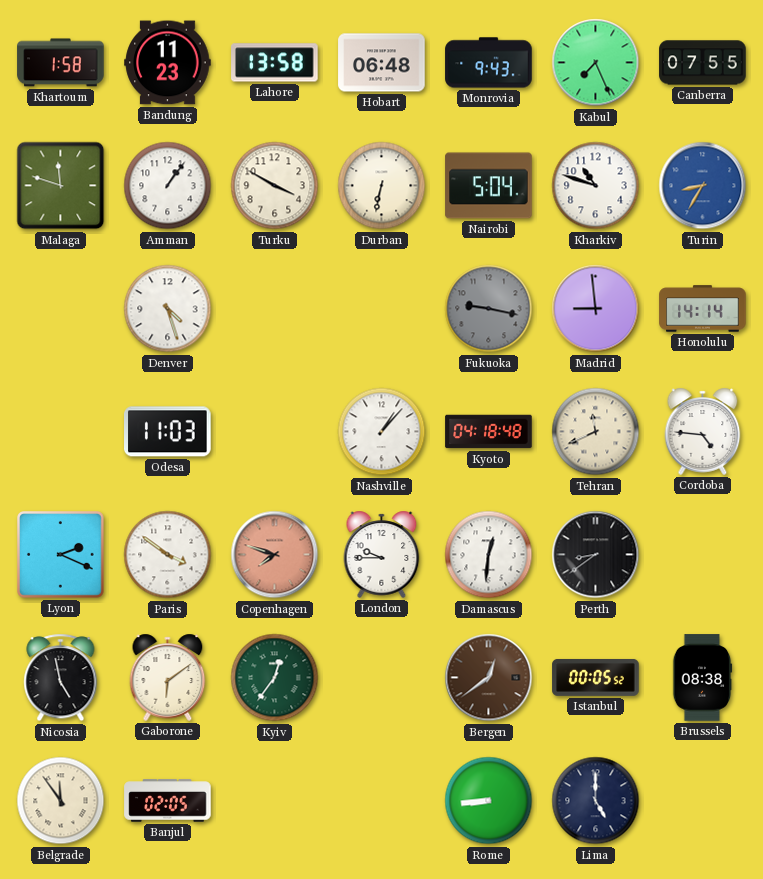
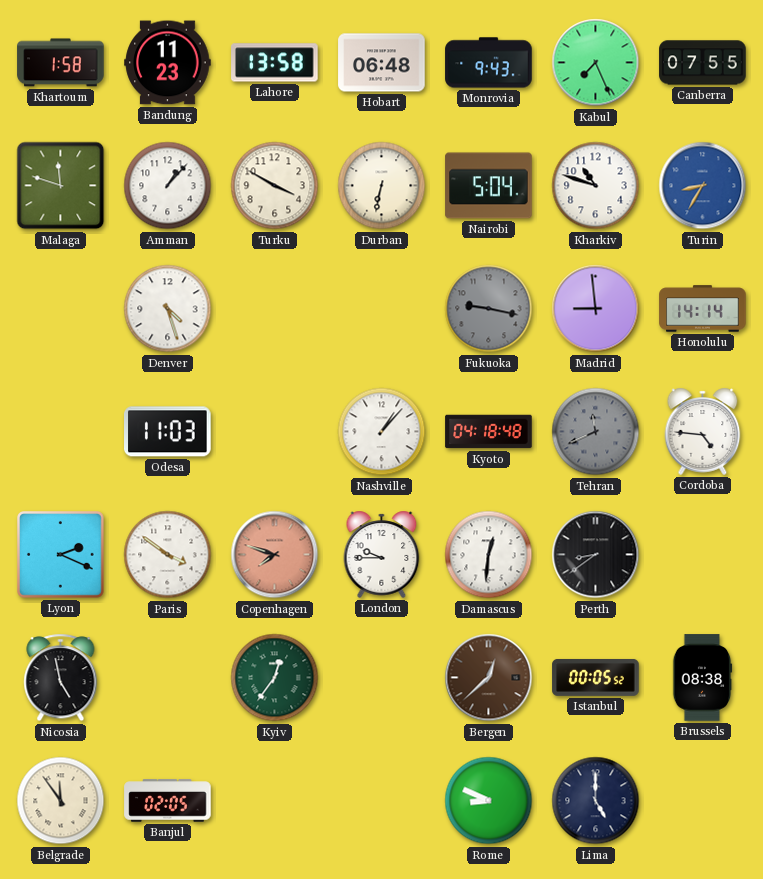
Amman: 1:06 -> 1:07
Tehran dial: cream -> grey
Gaborone: 6:09 -> none
Bergen: 12:39 -> 12:38
Rome: 8:44 -> 8:49
